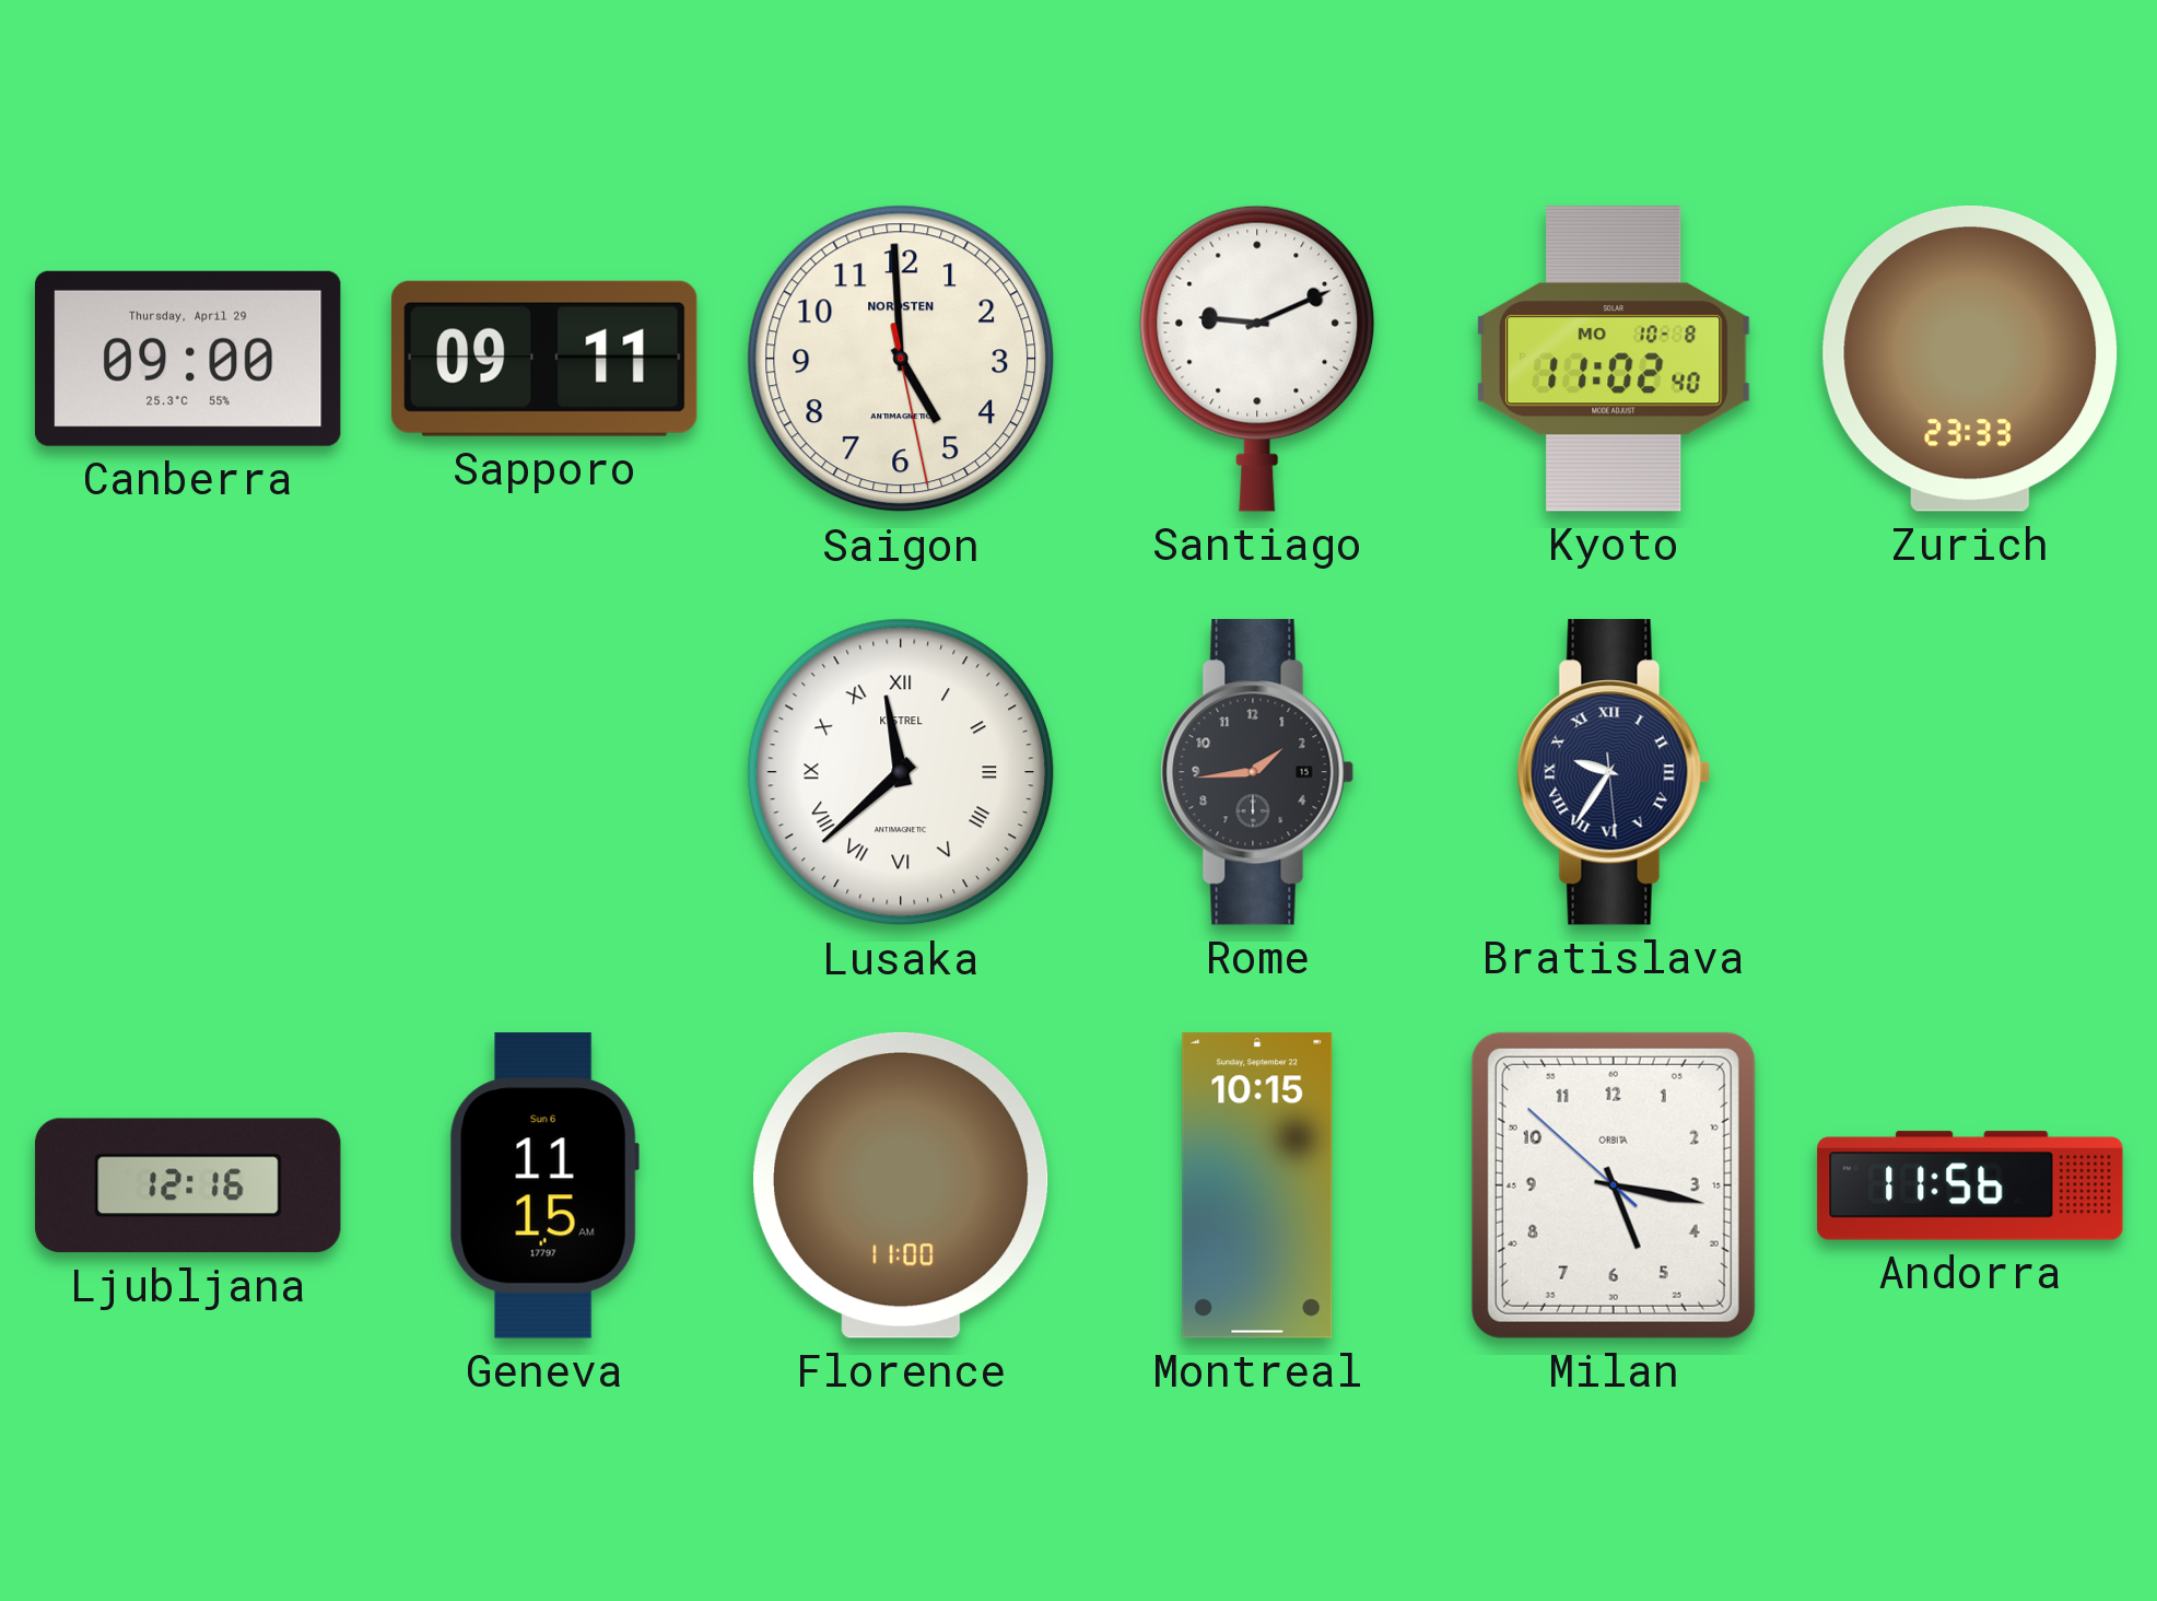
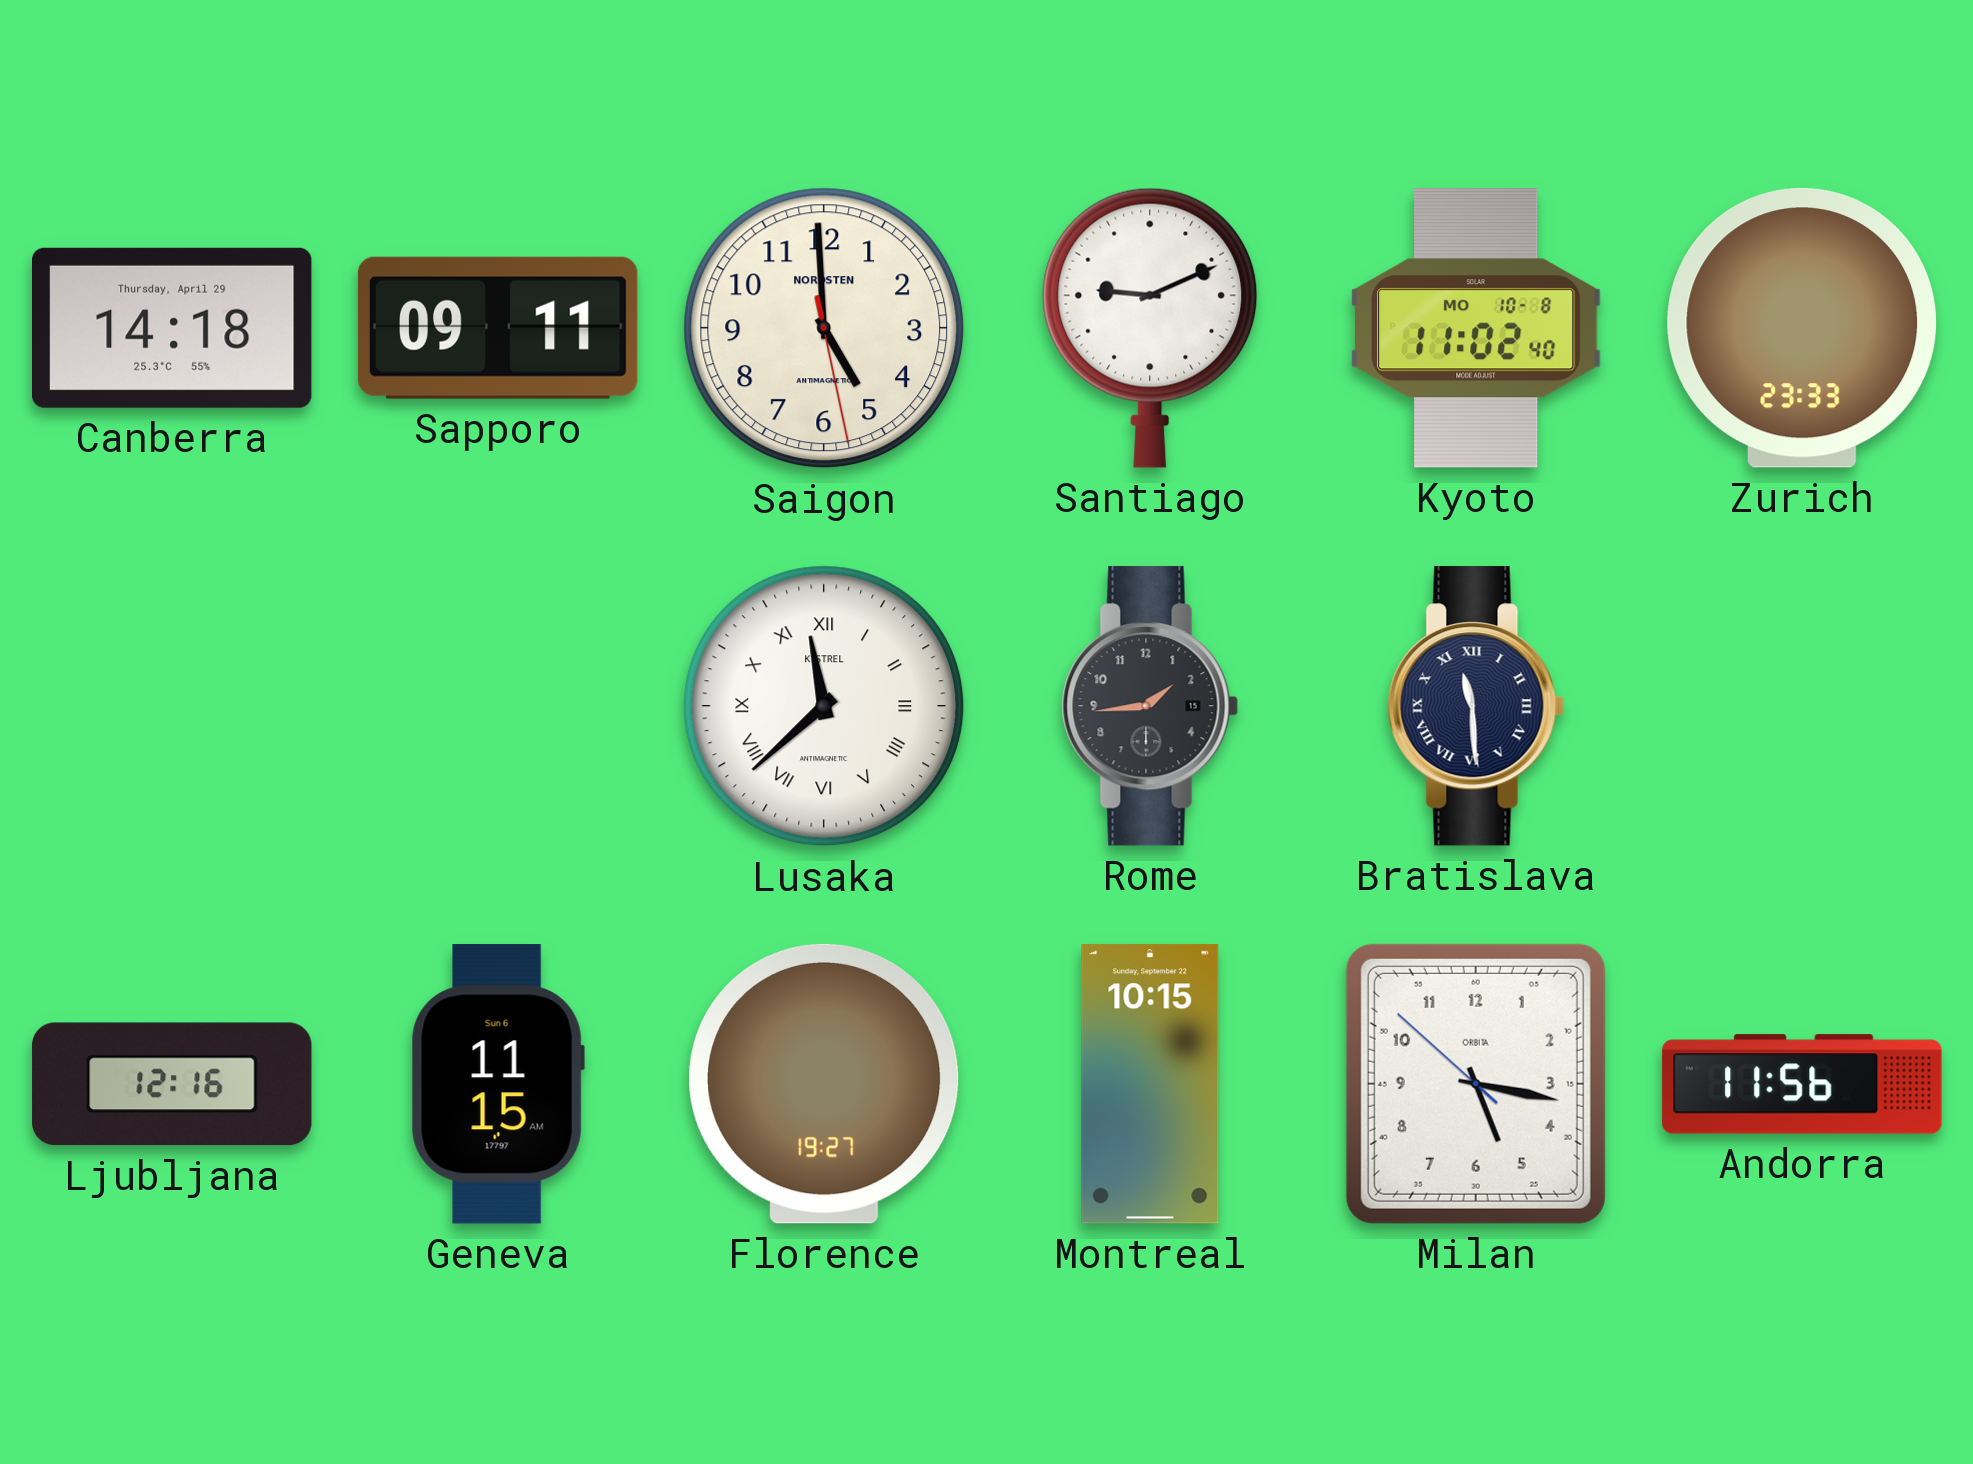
Canberra: 09:00 -> 14:18
Bratislava: 9:35 -> 11:29
Florence: 11:00 -> 19:27
